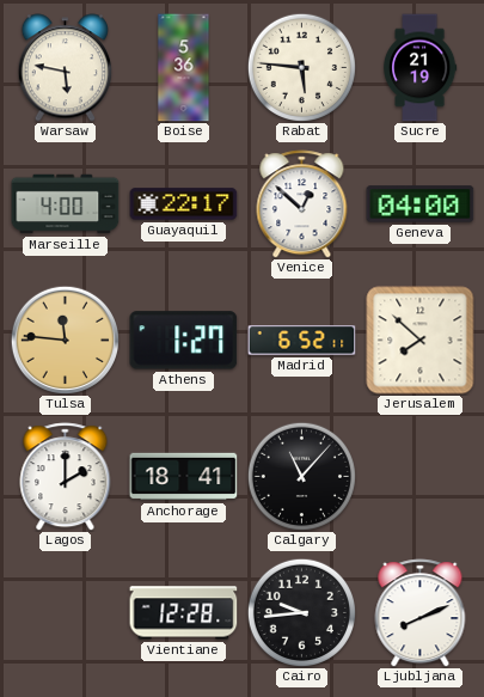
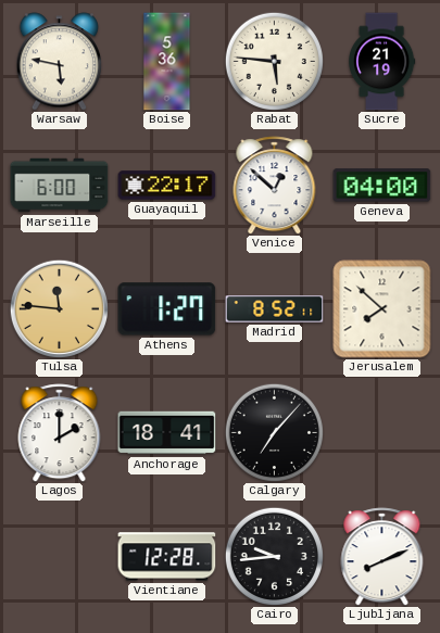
Marseille: 4:00 -> 6:00
Madrid: 6:52 -> 8:52
Calgary: 11:07 -> 7:07
